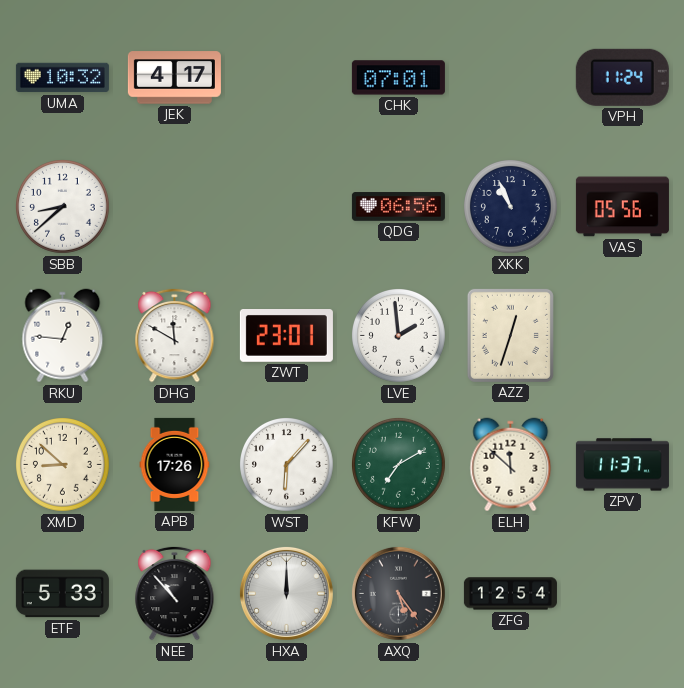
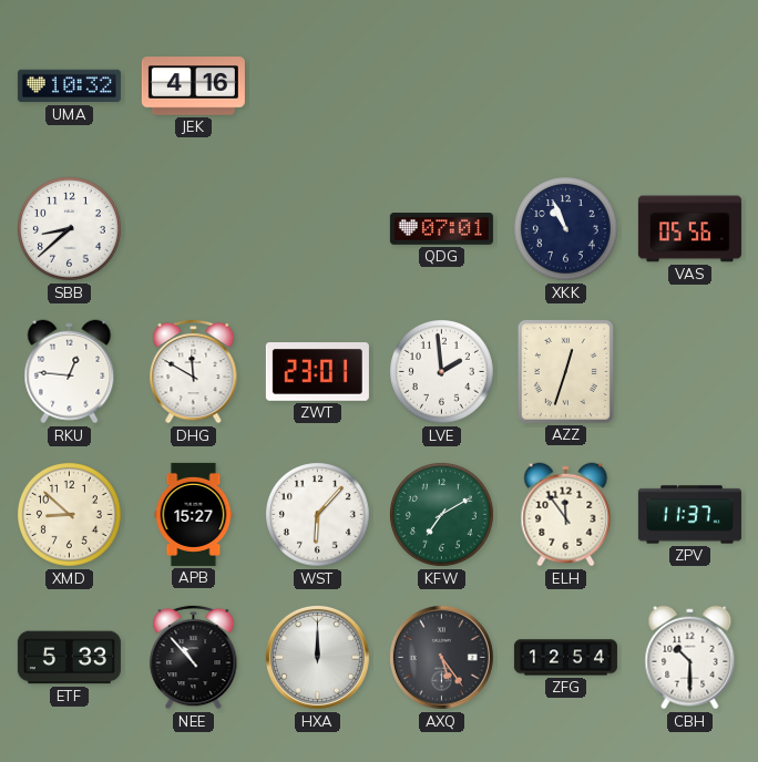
JEK: 4:17 -> 4:16
CHK: 07:01 -> none
VPH: 11:24 -> none
QDG: 06:56 -> 07:01
APB: 17:26 -> 15:27
ELH: 11:52 -> 11:54
CBH: none -> 10:30
